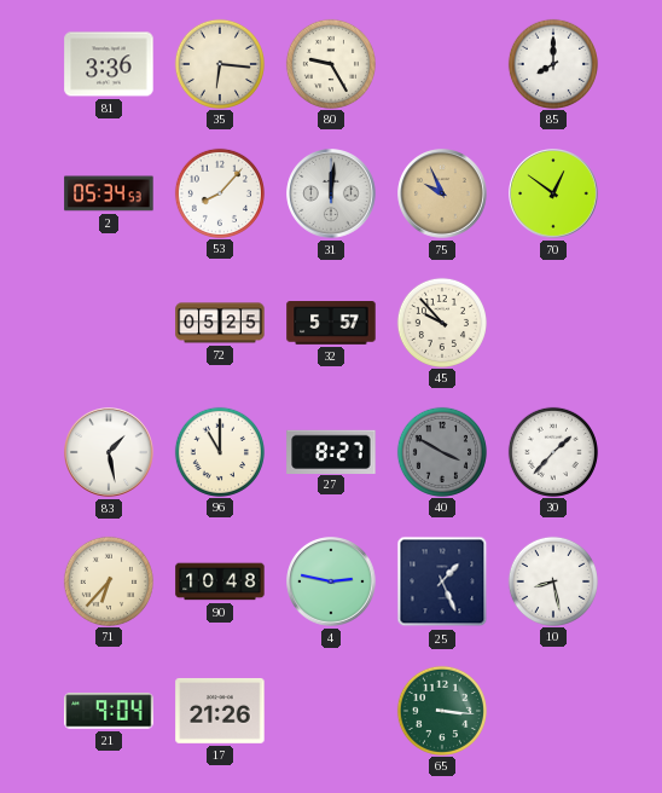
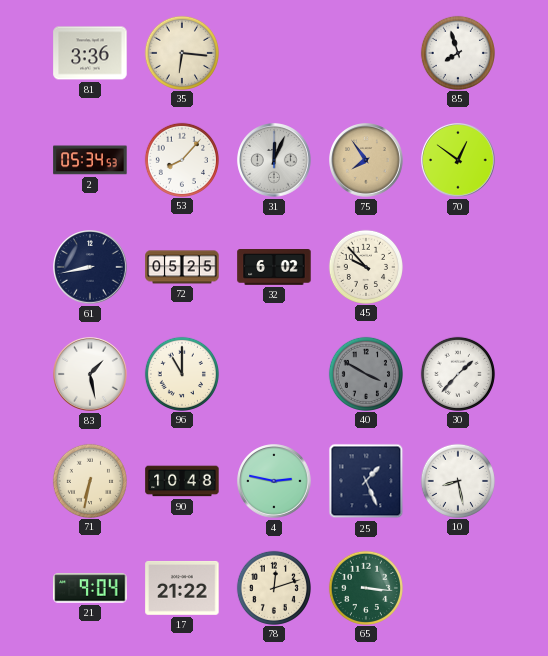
80: 9:25 -> none
85: 8:00 -> 7:57
31: 12:01 -> 12:04
75: 9:56 -> 7:54
61: none -> 8:43
32: 5:57 -> 6:02
27: 8:27 -> none
71: 6:37 -> 6:32
17: 21:26 -> 21:22
78: none -> 12:12
